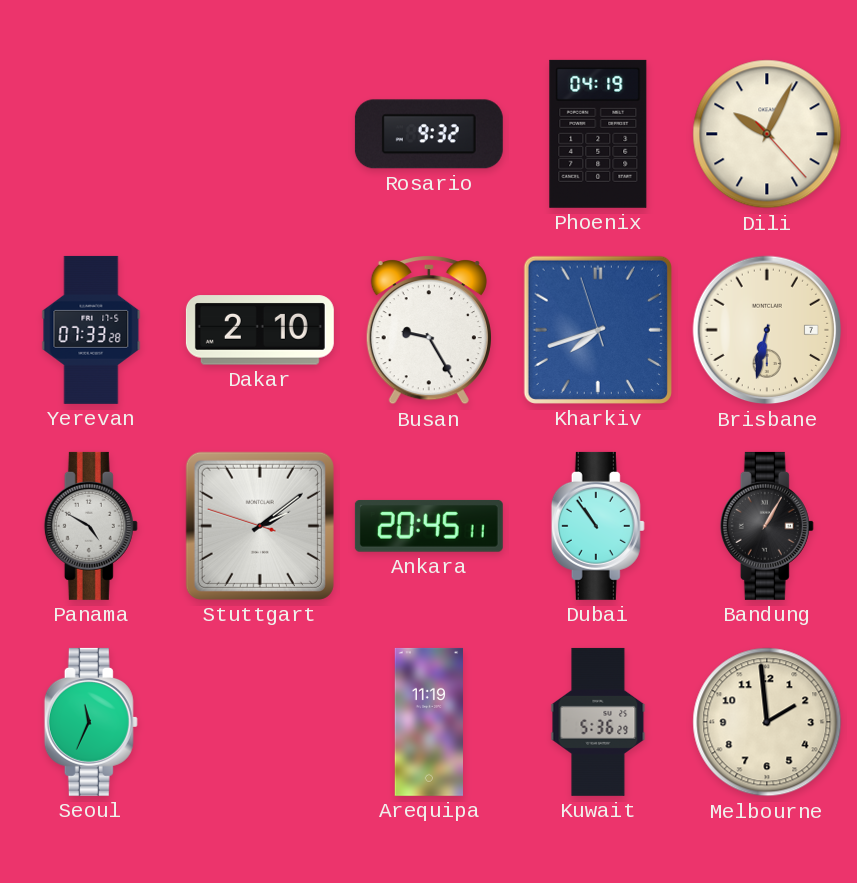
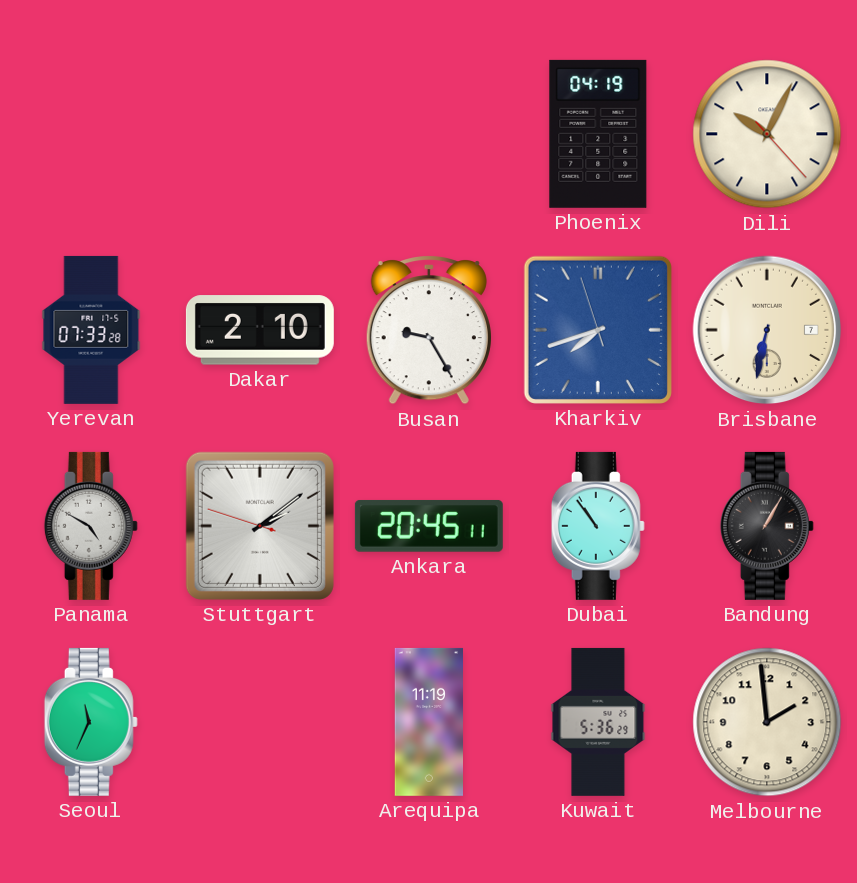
Rosario: 9:32 -> none
